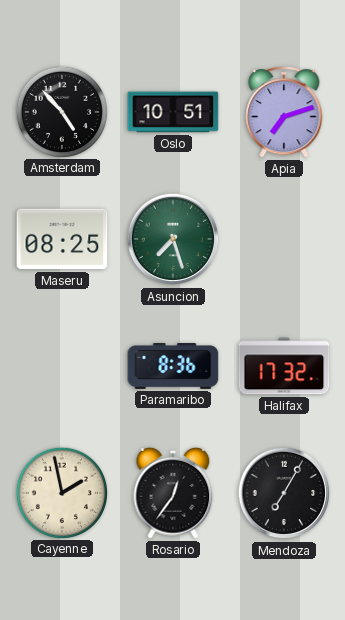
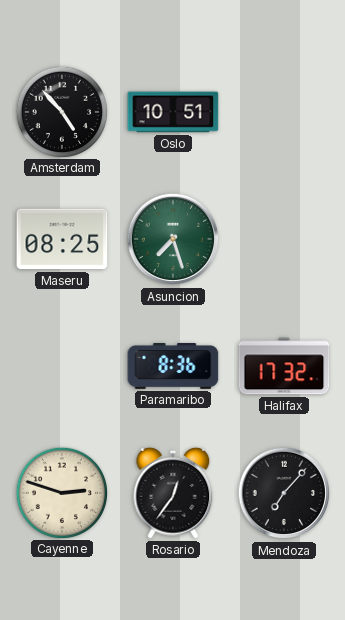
Apia: 7:12 -> none
Cayenne: 1:58 -> 2:48
Mendoza: 7:05 -> 7:07
